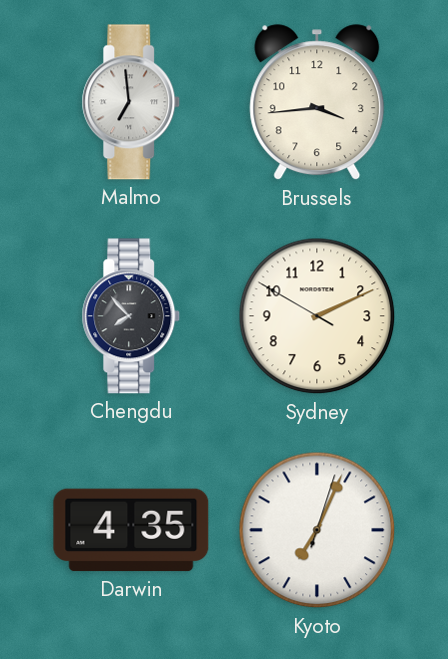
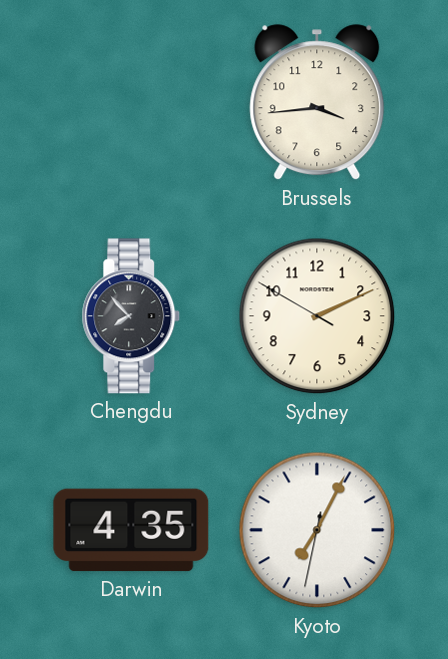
Malmo: 6:59 -> none
Kyoto: 7:04:03 -> 7:04:32
